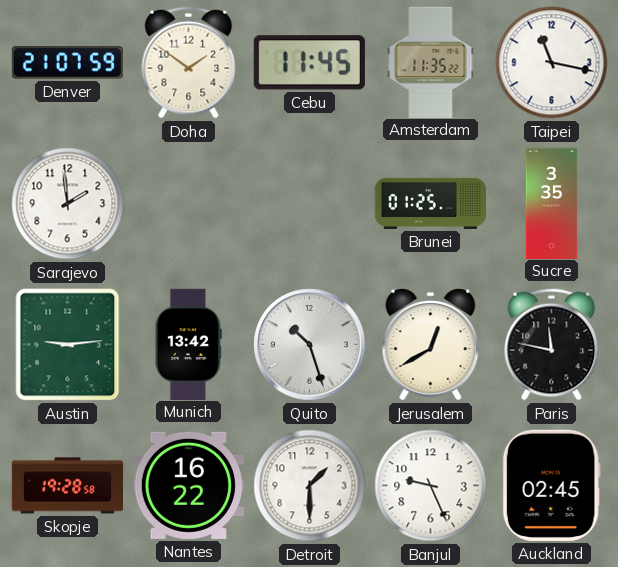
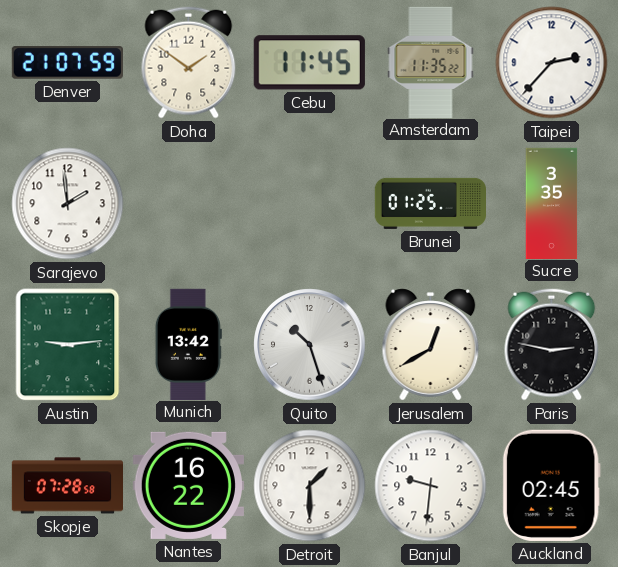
Taipei: 11:17 -> 2:37
Paris: 11:47 -> 2:47
Skopje: 19:28 -> 07:28
Banjul: 9:26 -> 9:31
